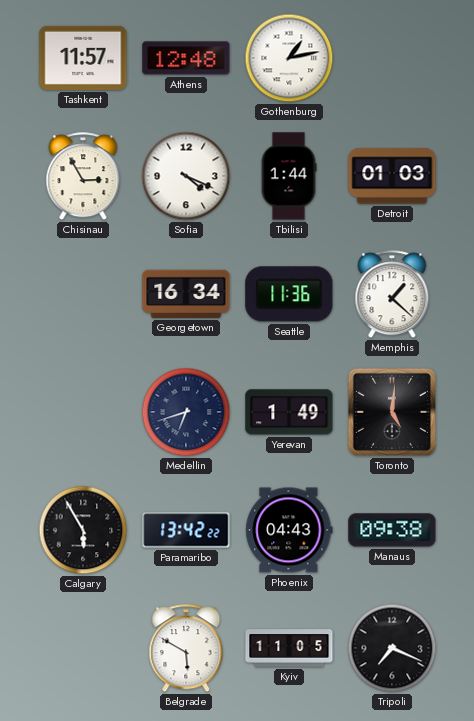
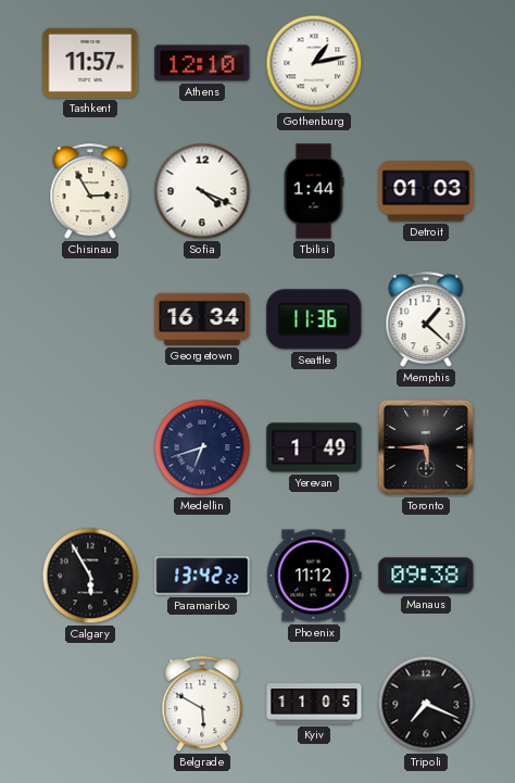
Athens: 12:48 -> 12:10
Toronto: 5:01 -> 5:45
Phoenix: 04:43 -> 11:12
